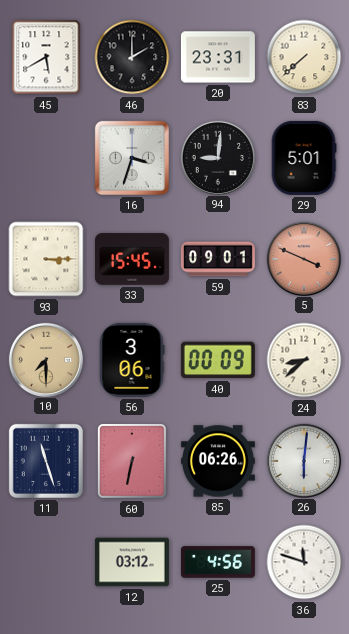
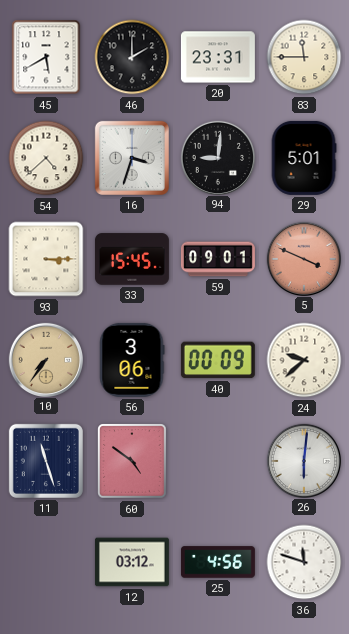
83: 7:38 -> 11:45
54: none -> 4:38
10: 7:30 -> 7:36
24: 8:38 -> 9:38
60: 6:32 -> 4:51
85: 06:26 -> none
